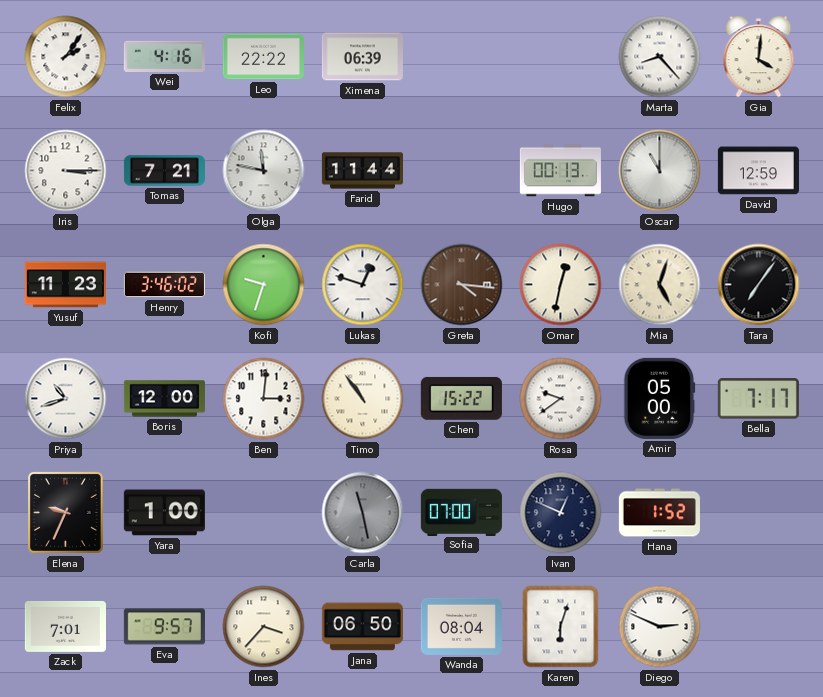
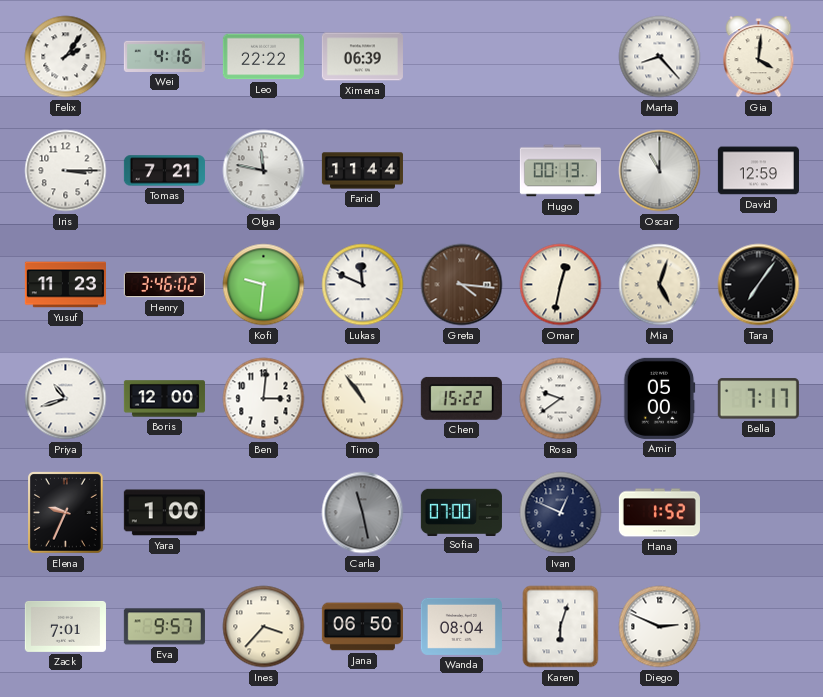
Kofi: 9:33 -> 9:31
Lukas: 12:48 -> 11:49
